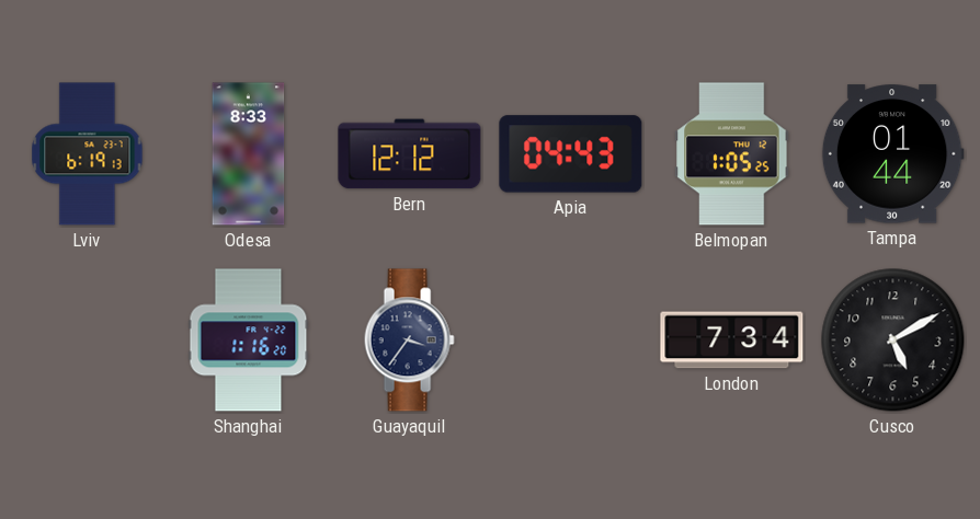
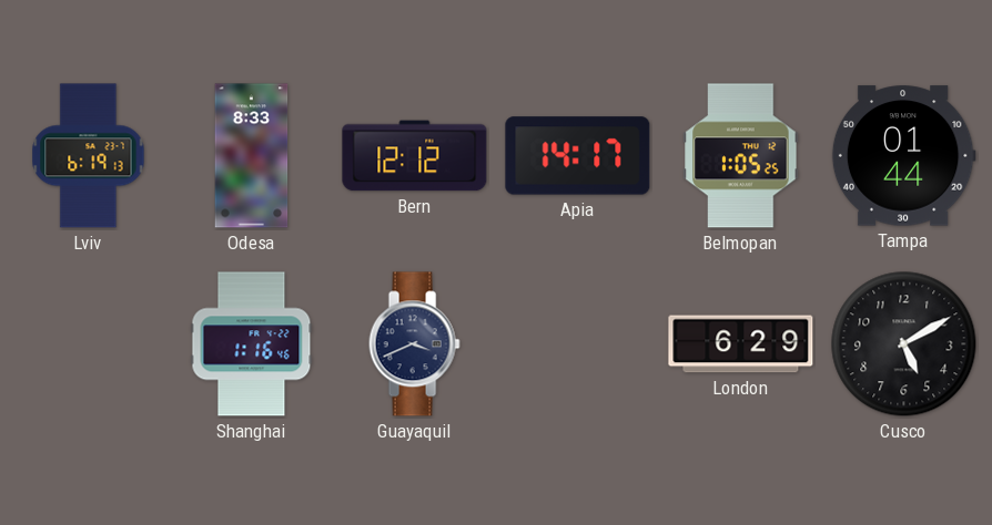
Apia: 04:43 -> 14:17
Shanghai: 1:16:20 -> 1:16:46
Guayaquil: 3:36 -> 3:41
London: 7:34 -> 6:29
